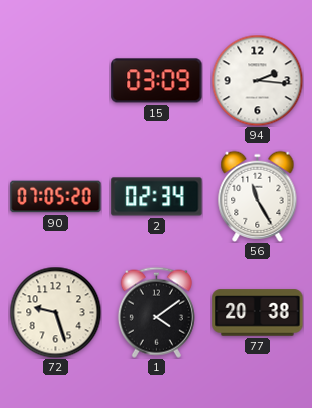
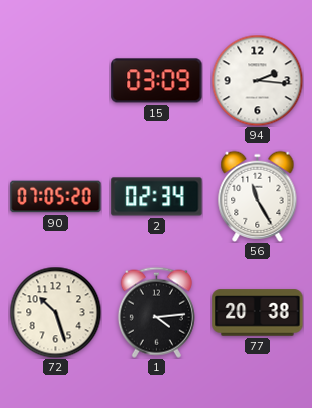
72: 9:27 -> 10:27
1: 4:09 -> 4:14
